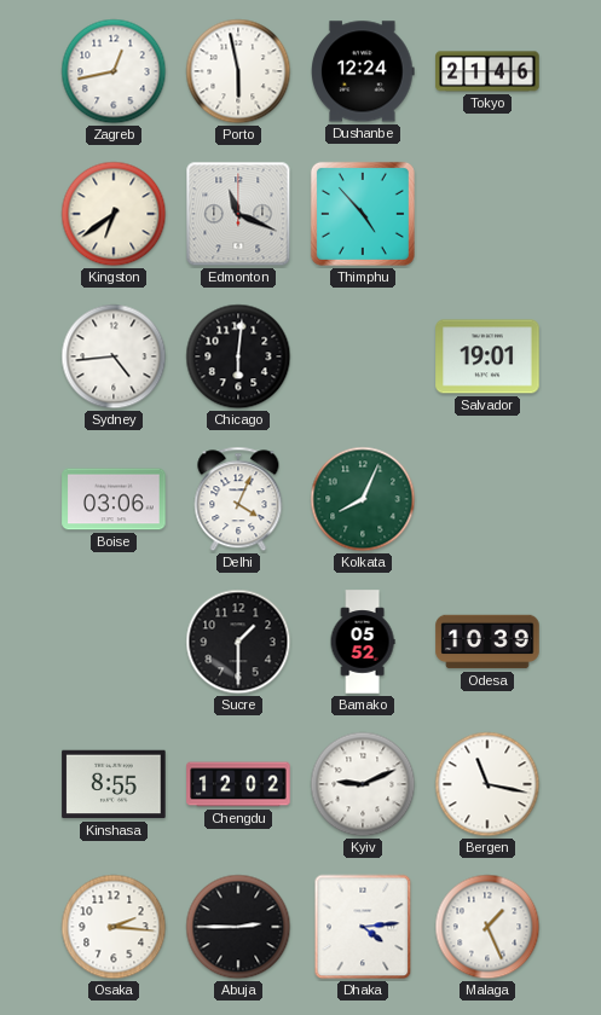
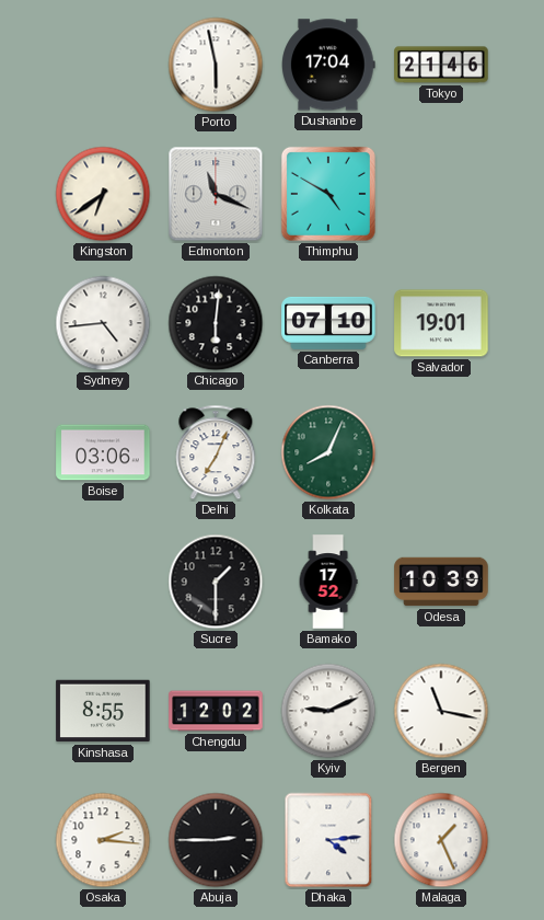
Zagreb: 12:43 -> none
Dushanbe: 12:24 -> 17:04
Thimphu: 4:53 -> 4:50
Canberra: none -> 07:10
Delhi: 4:04 -> 7:04
Bamako: 05:52 -> 17:52
